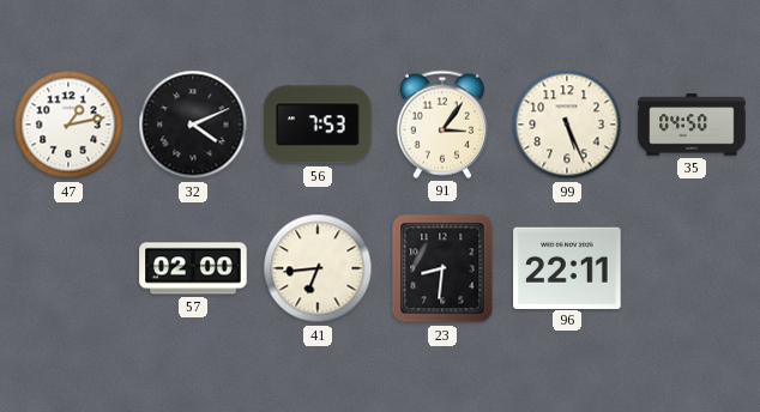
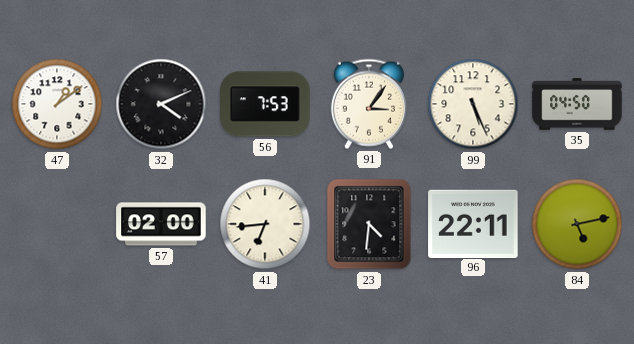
47: 1:13 -> 1:09
23: 8:31 -> 4:31
84: none -> 5:13
